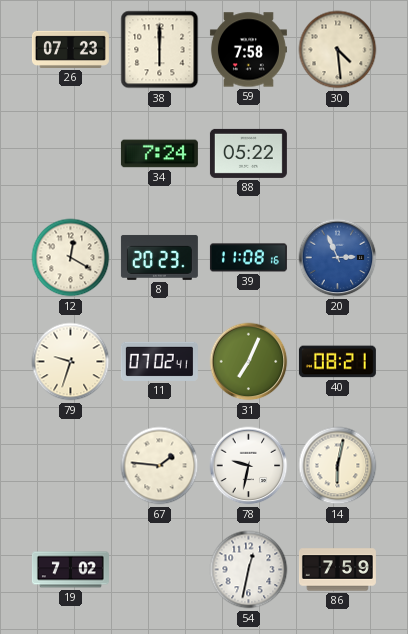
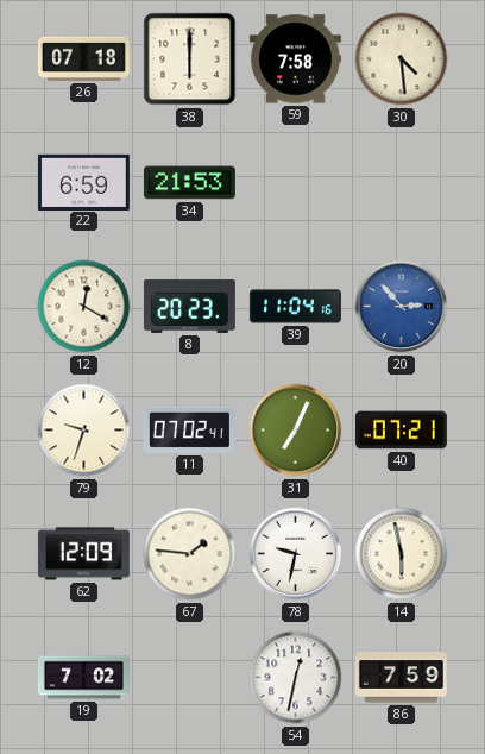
26: 07:23 -> 07:18
22: none -> 6:59
34: 7:24 -> 21:53
88: 05:22 -> none
39: 11:08 -> 11:04
20: 2:56 -> 2:53
40: 08:21 -> 07:21
62: none -> 12:09
14: 6:02 -> 5:58
